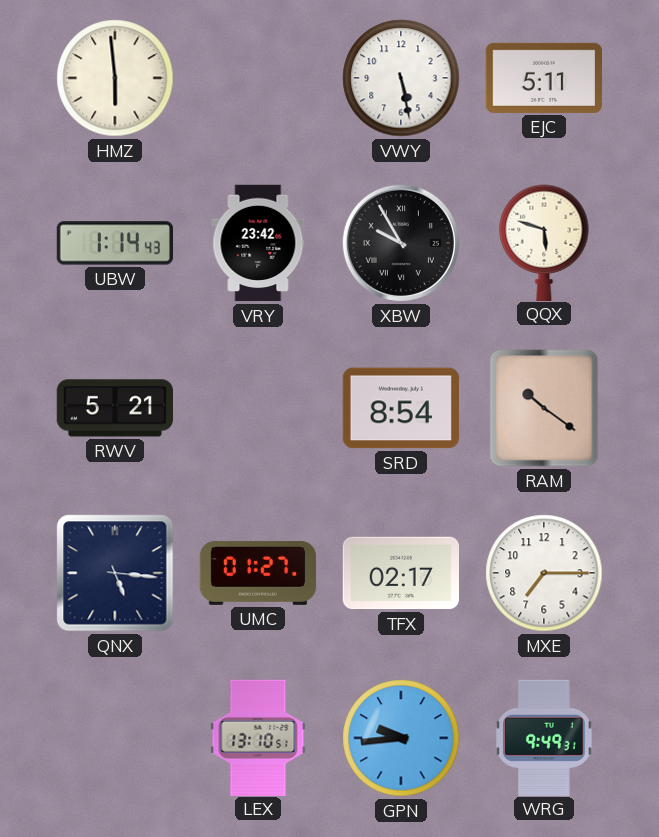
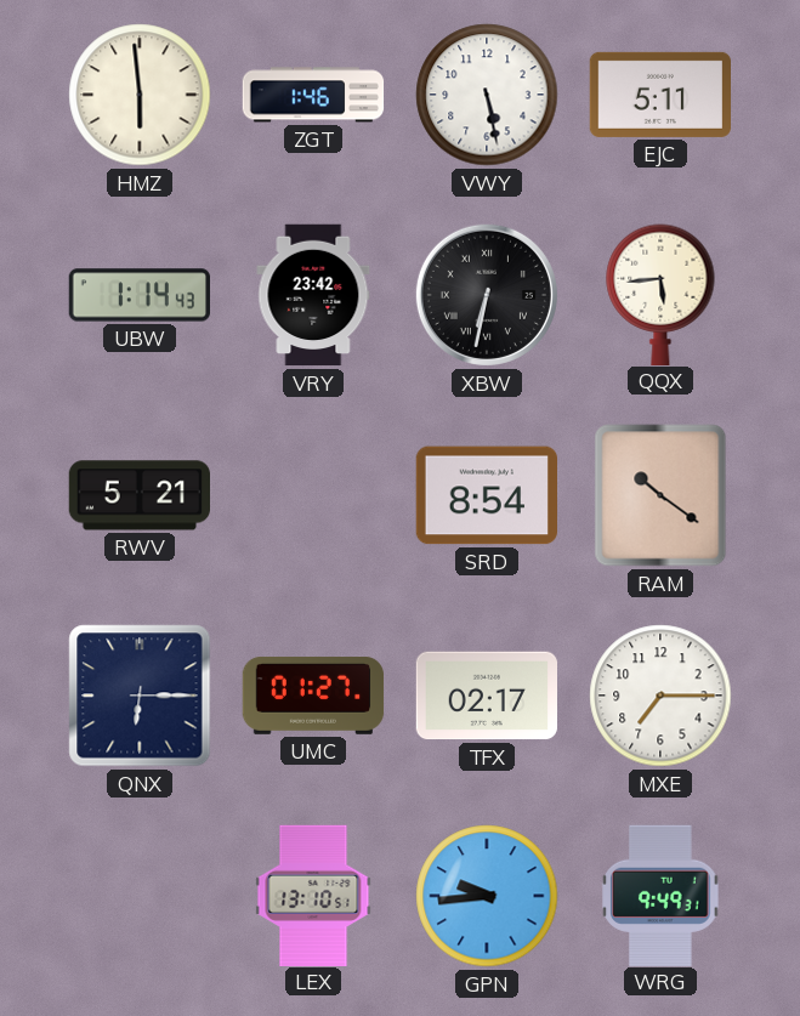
ZGT: none -> 1:46
XBW: 9:55 -> 6:32
QQX: 5:48 -> 5:44
QNX: 5:16 -> 6:15
